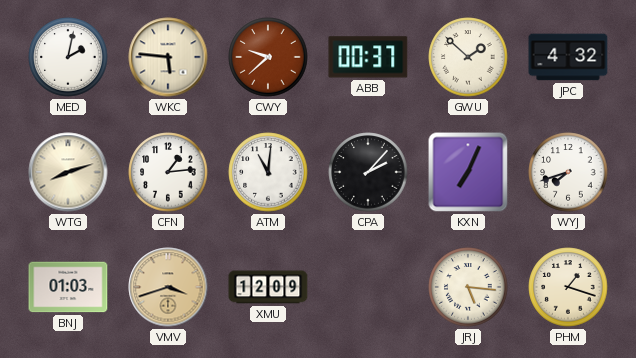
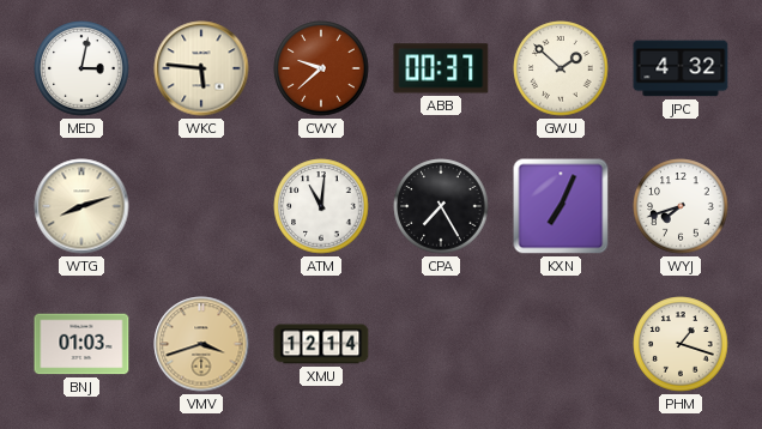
MED: 2:02 -> 3:02
CFN: 1:14 -> none
CPA: 2:07 -> 7:25
XMU: 12:09 -> 12:14
JRJ: 5:16 -> none
